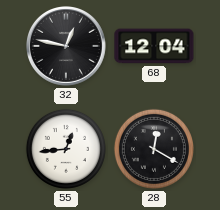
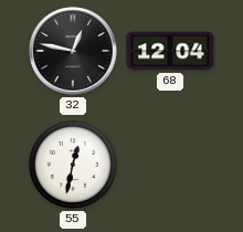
55: 12:44 -> 12:32
28: 12:20 -> none
